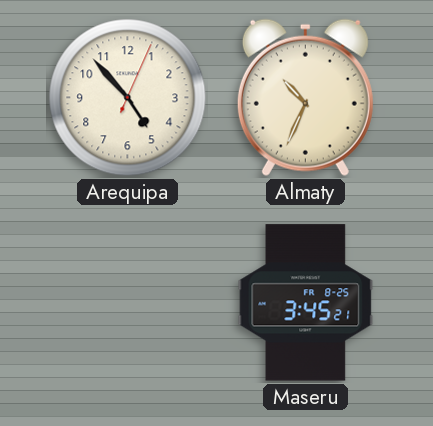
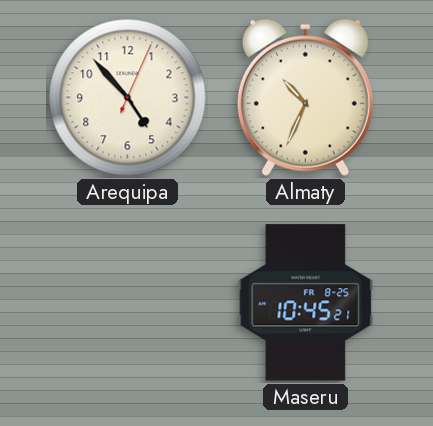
Maseru: 3:45 -> 10:45
